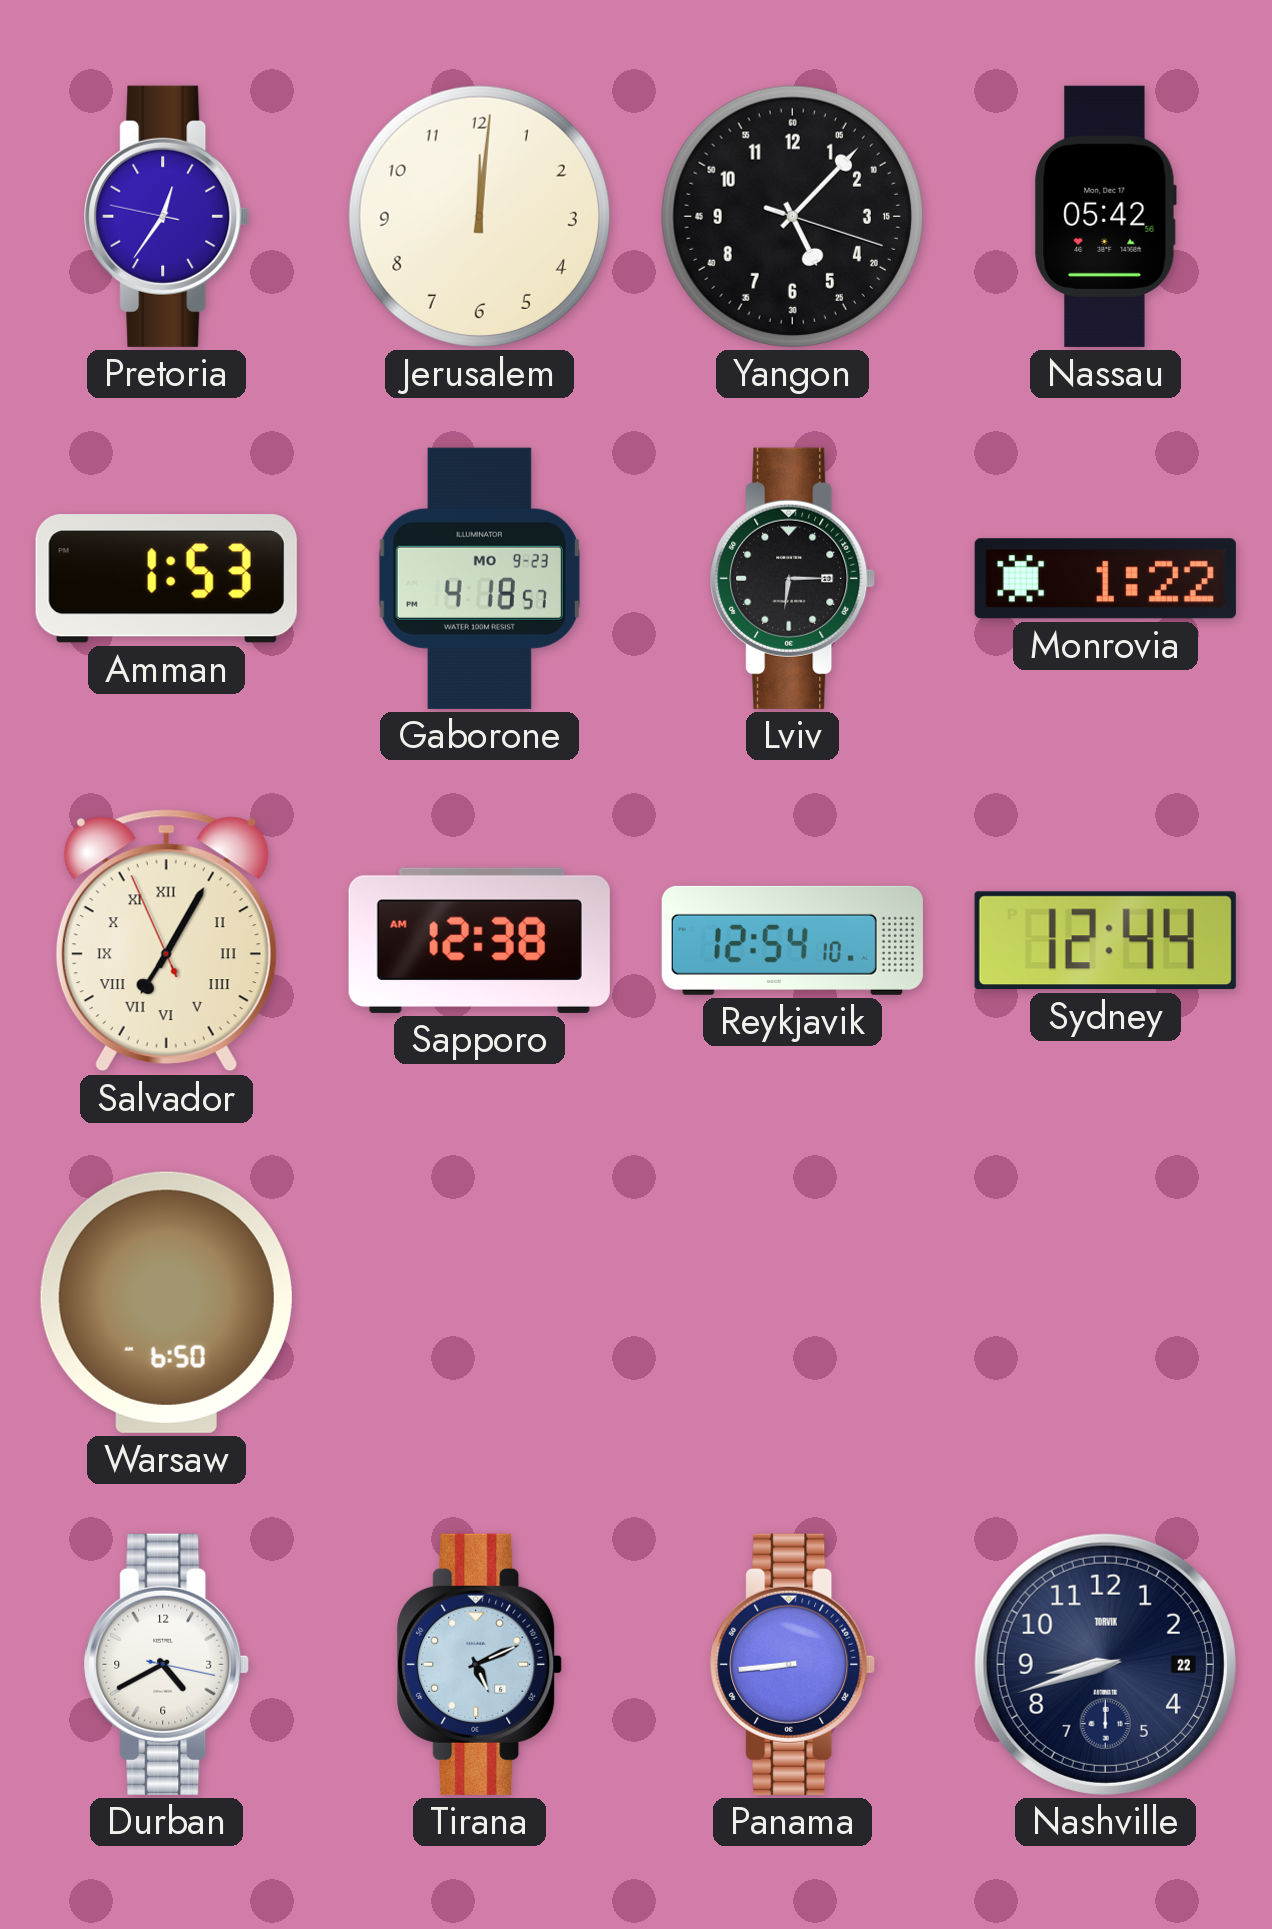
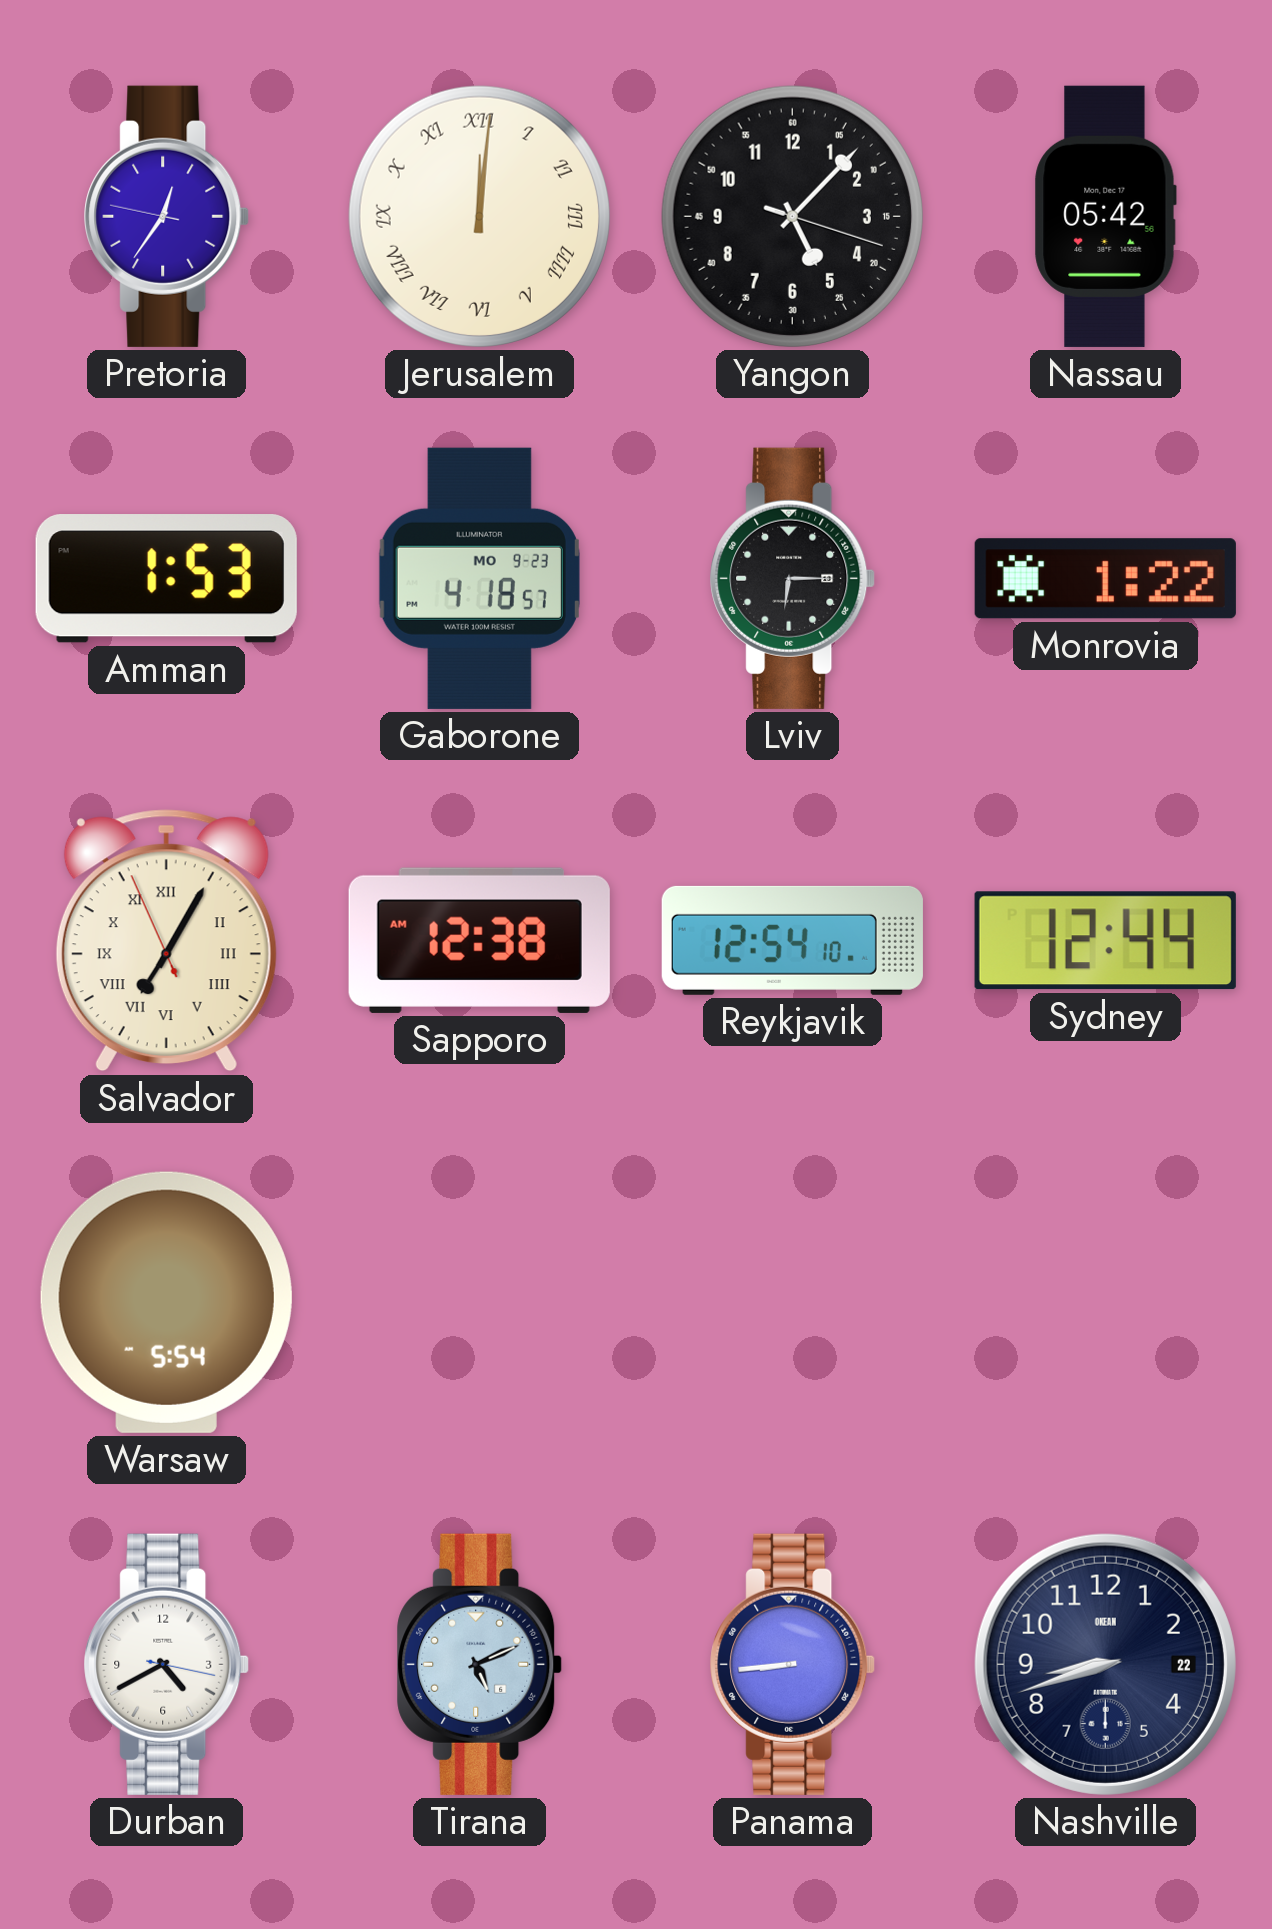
Jerusalem numerals: Arabic -> Roman
Warsaw: 6:50 -> 5:54
Nashville brand: TORVIK -> OKEAN
